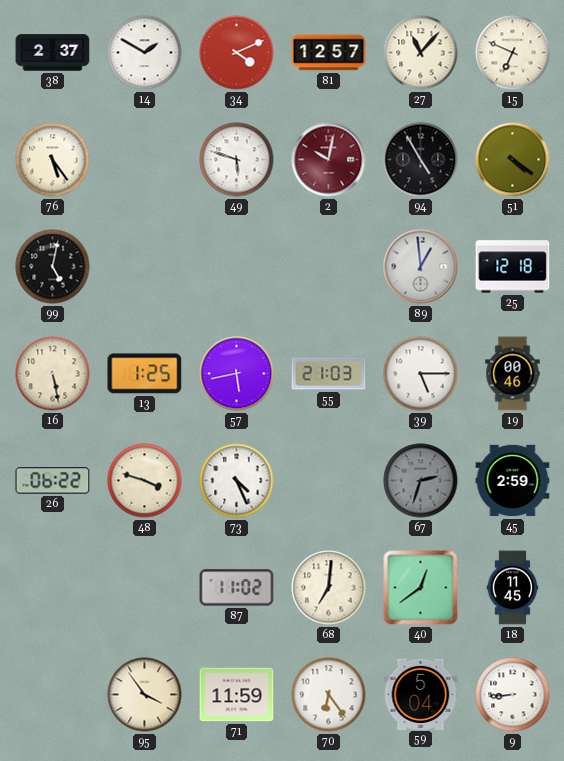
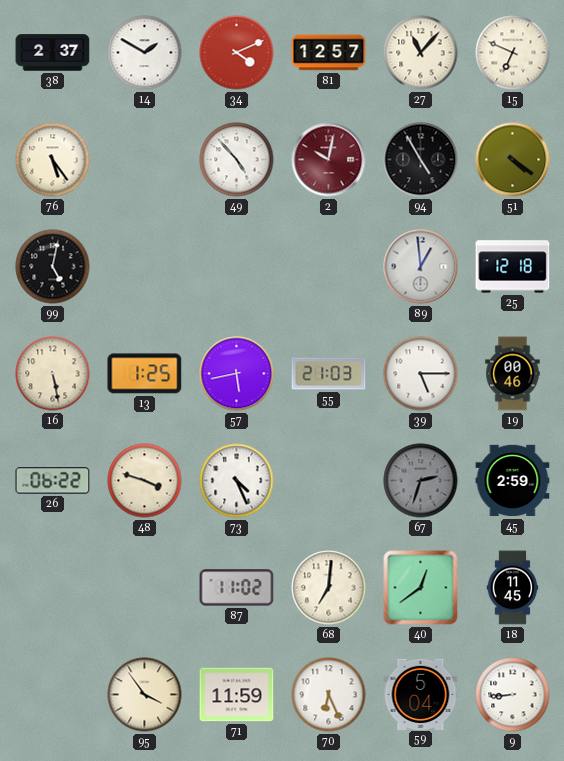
49: 5:48 -> 4:53
70: 6:24 -> 6:26
